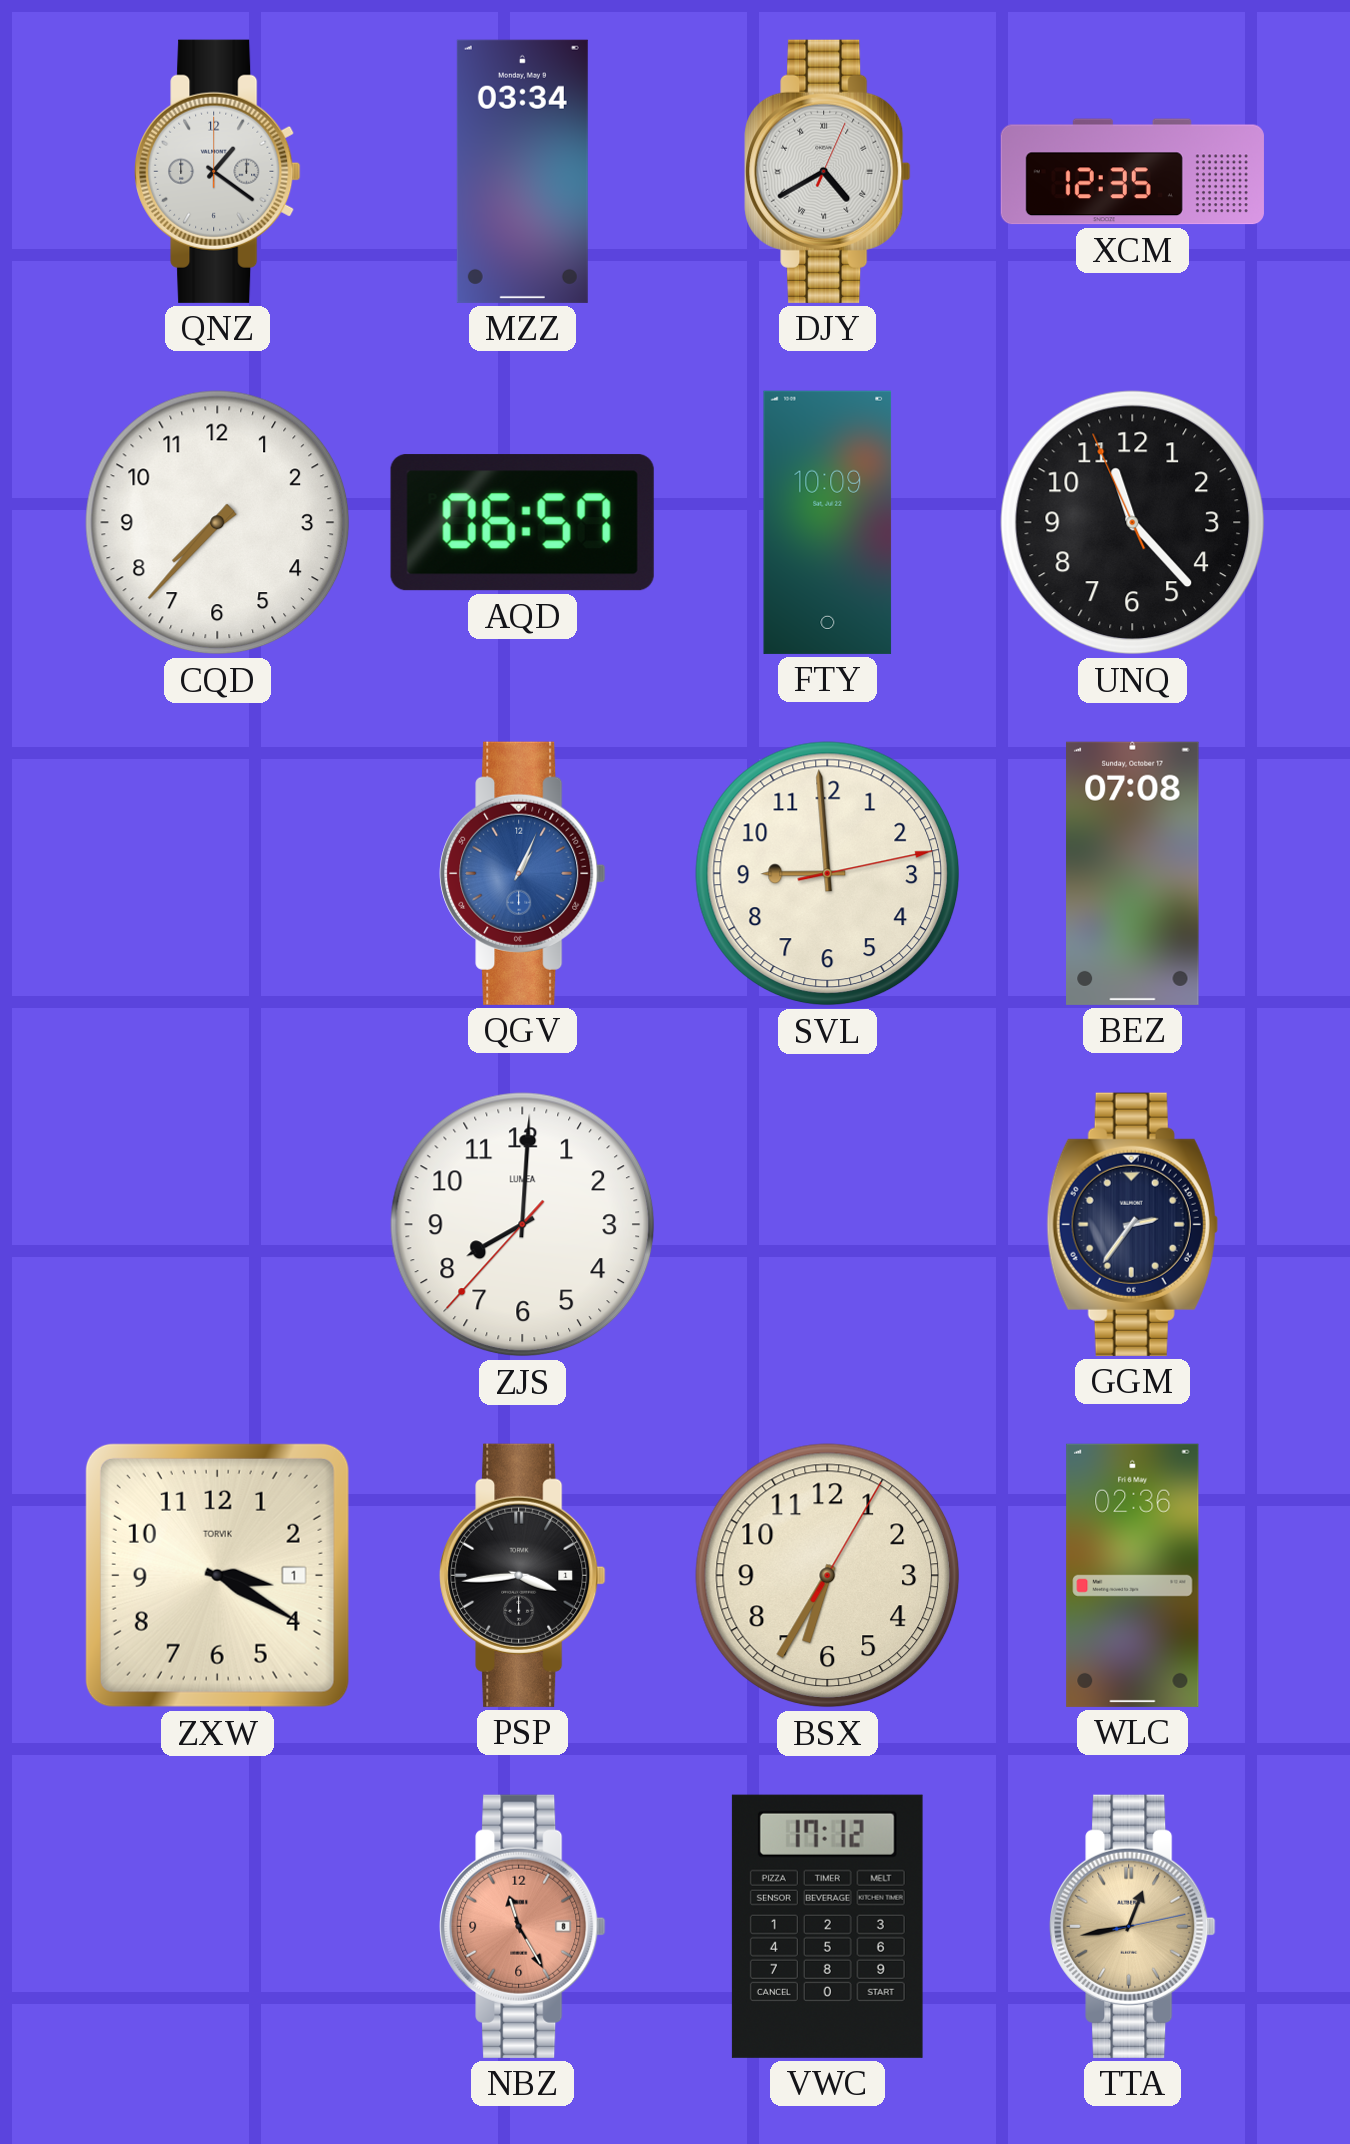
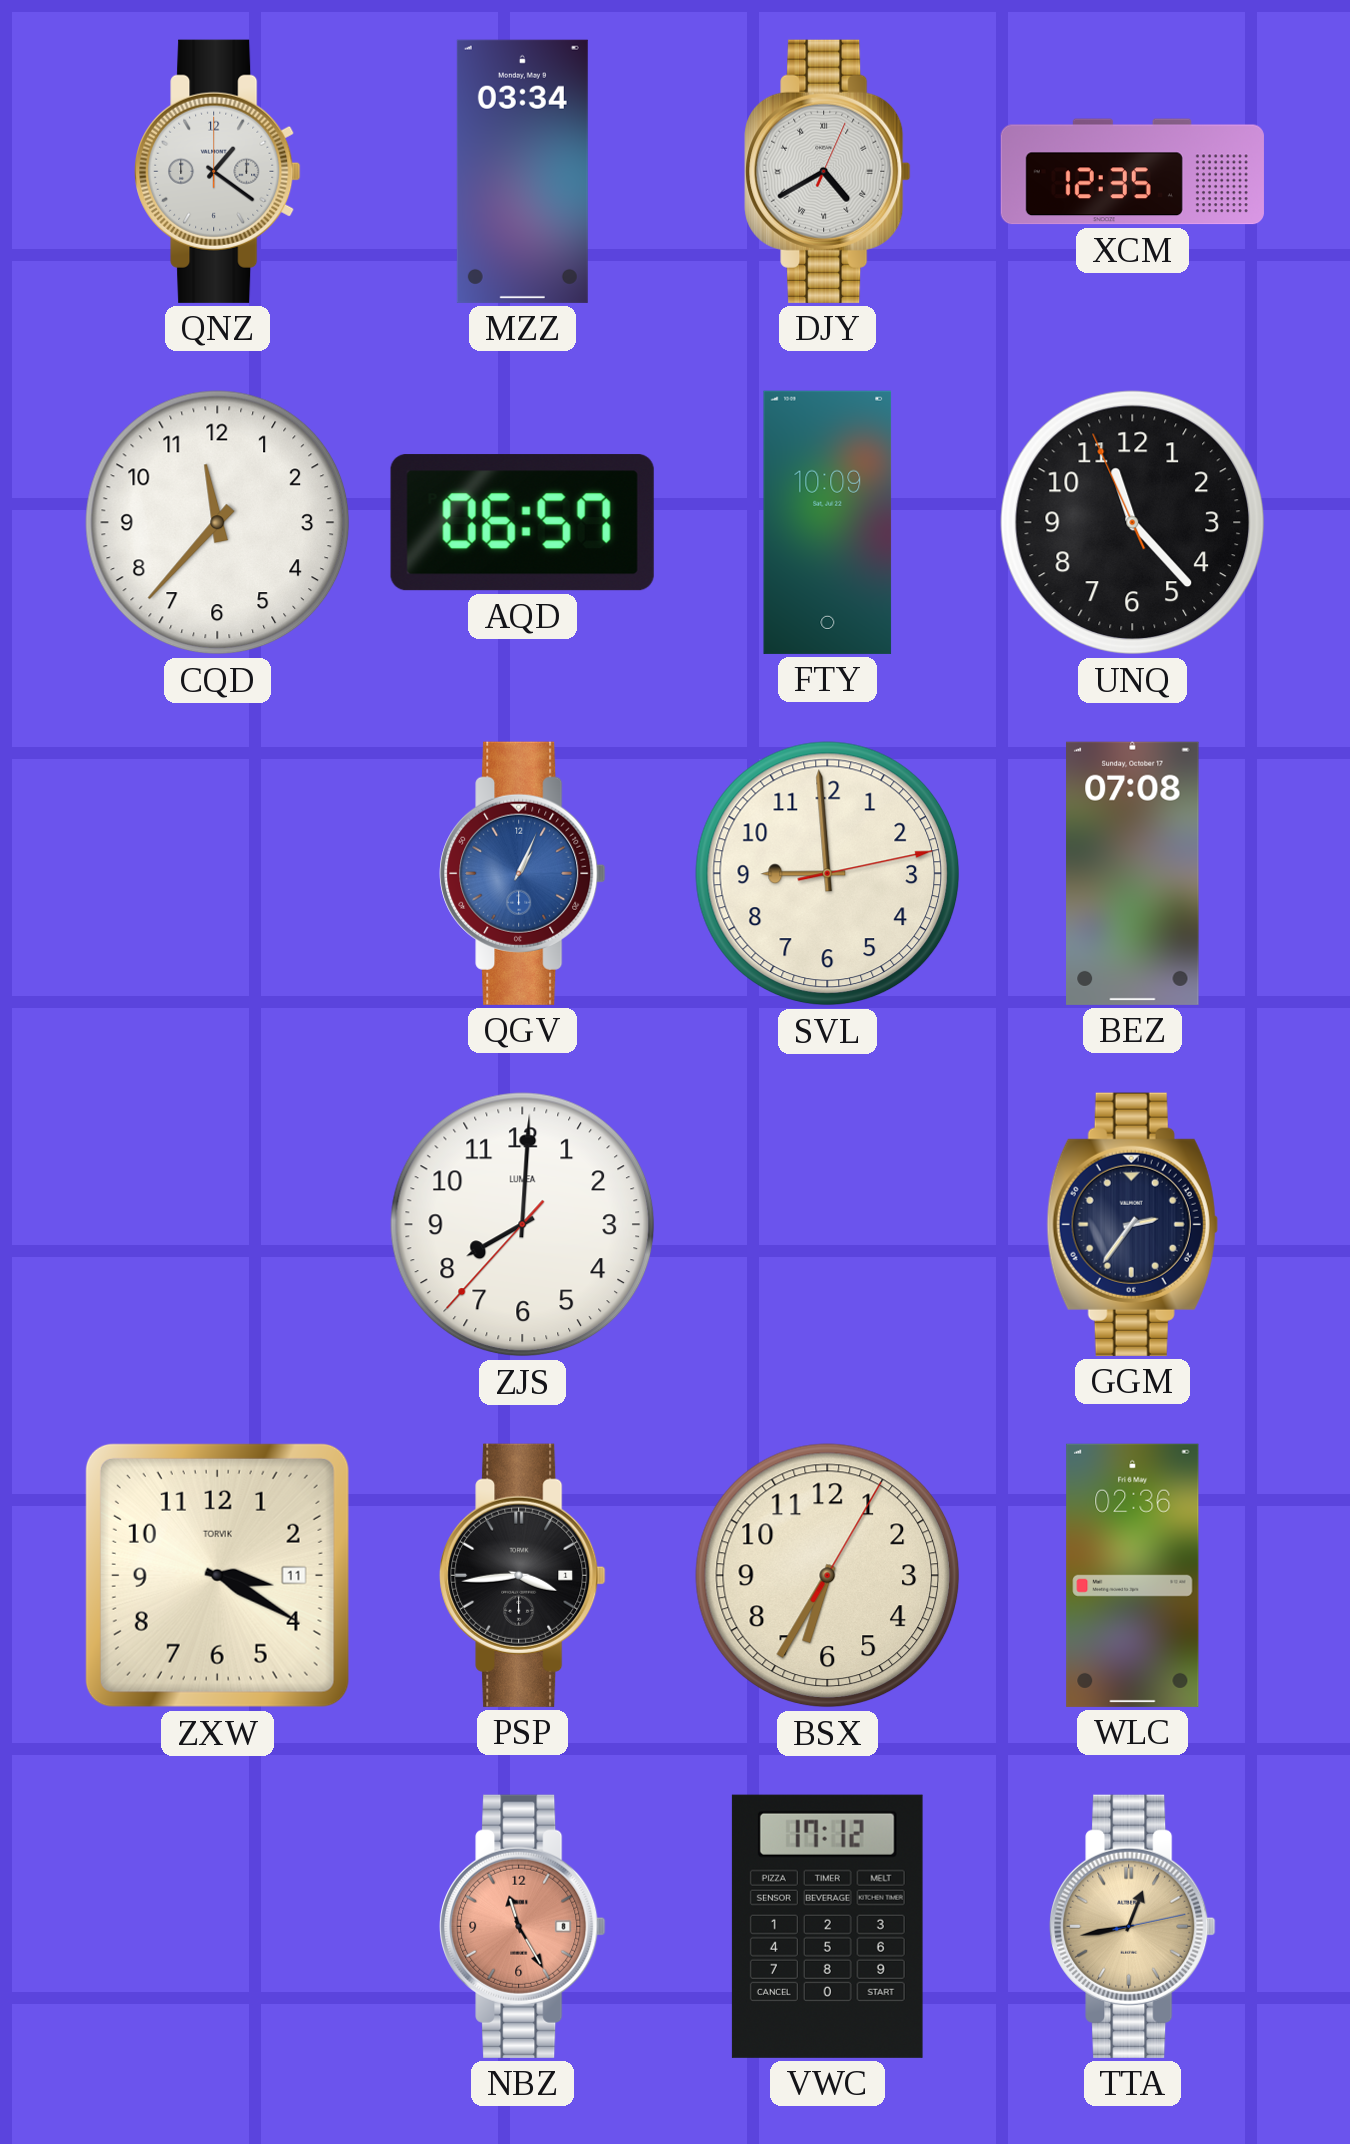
CQD: 7:37 -> 11:37
ZXW date: 1 -> 11
